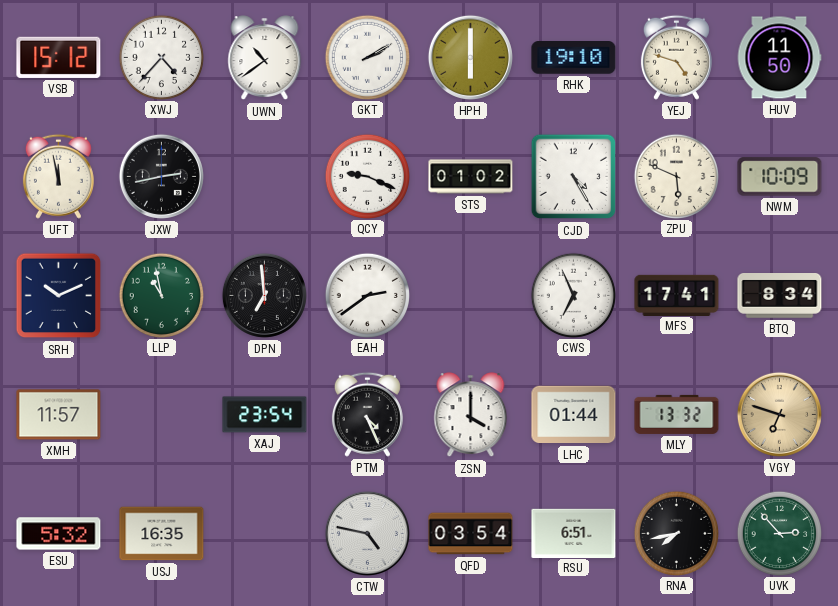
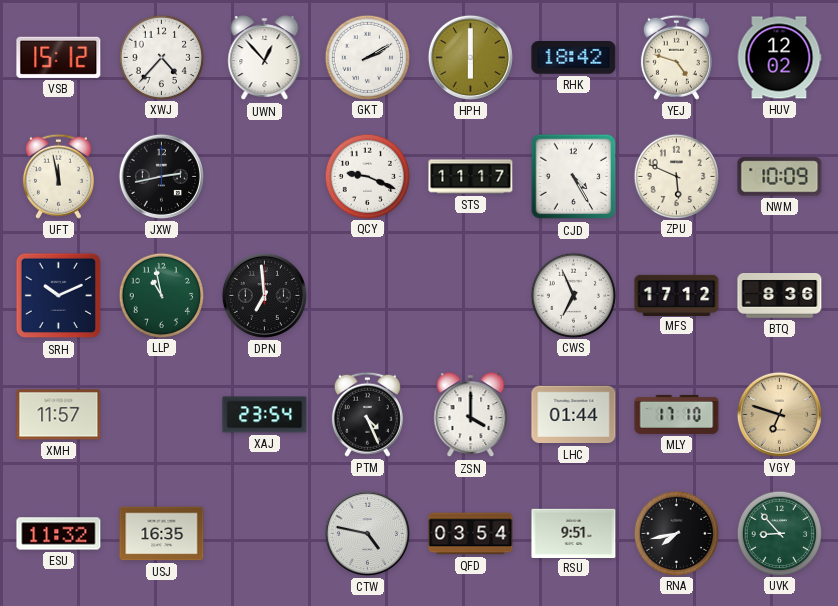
UWN: 10:39 -> 12:53
RHK: 19:10 -> 18:42
HUV: 11:50 -> 12:02
STS: 01:02 -> 11:17
EAH: 2:39 -> none
MFS: 17:41 -> 17:12
BTQ: 8:34 -> 8:36
MLY: 13:32 -> 17:10
ESU: 5:32 -> 11:32
RSU: 6:51 -> 9:51
UVK: 2:53 -> 8:53
